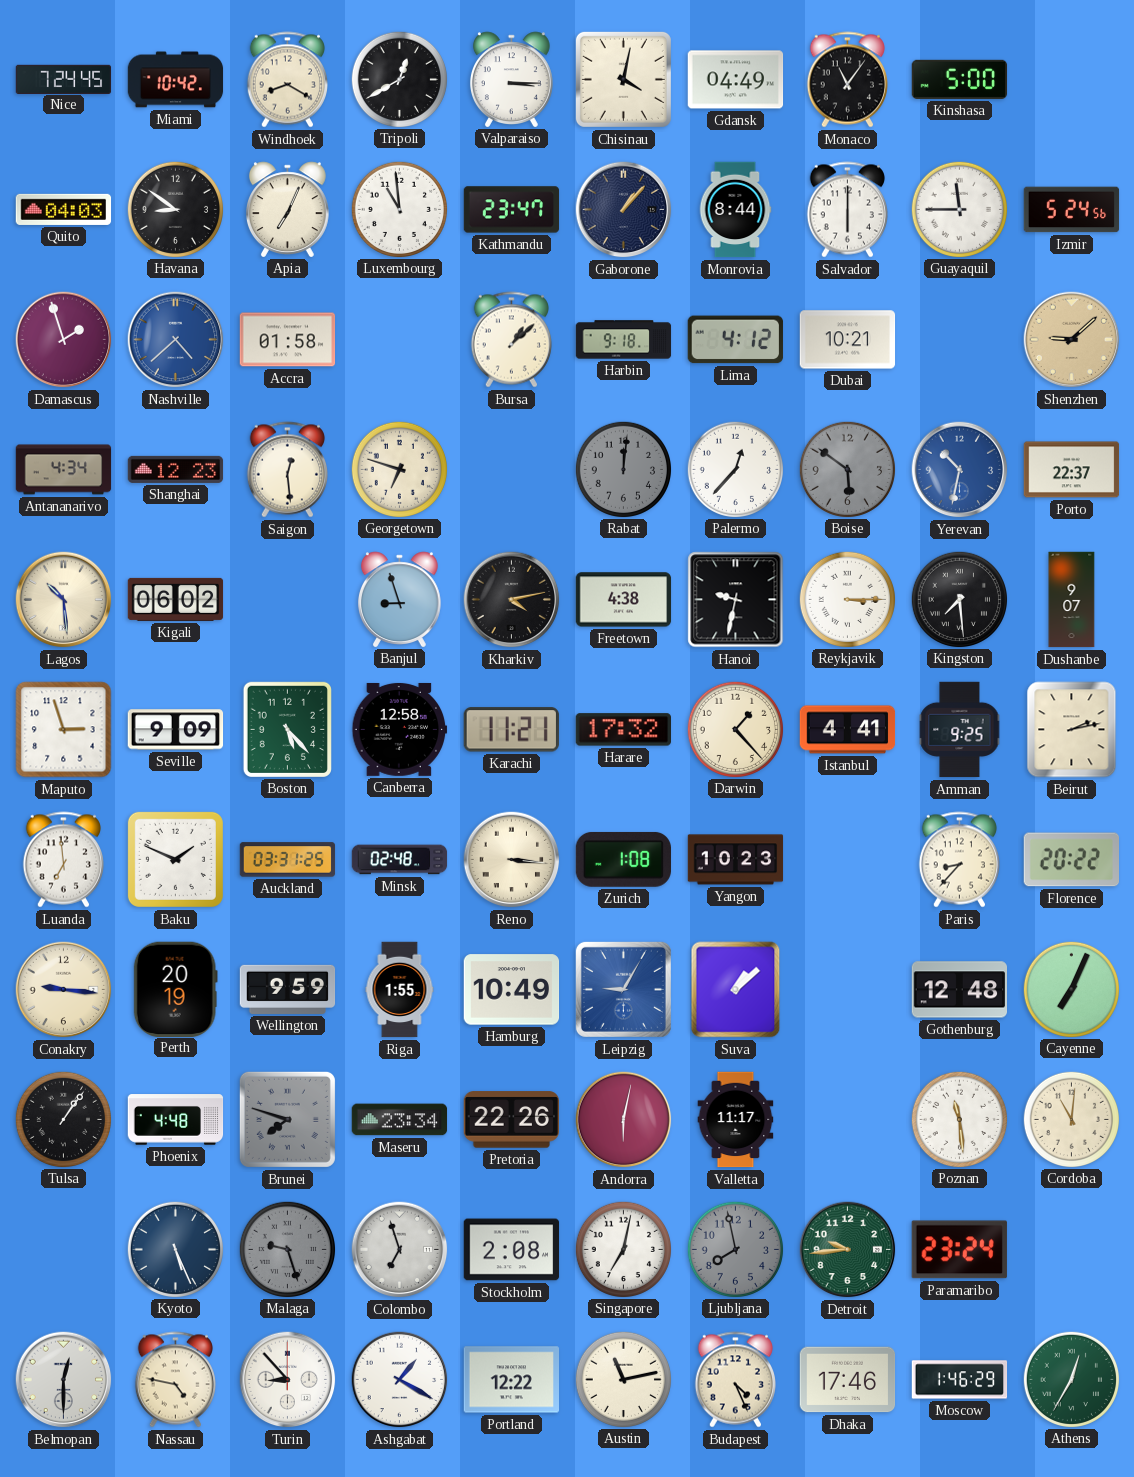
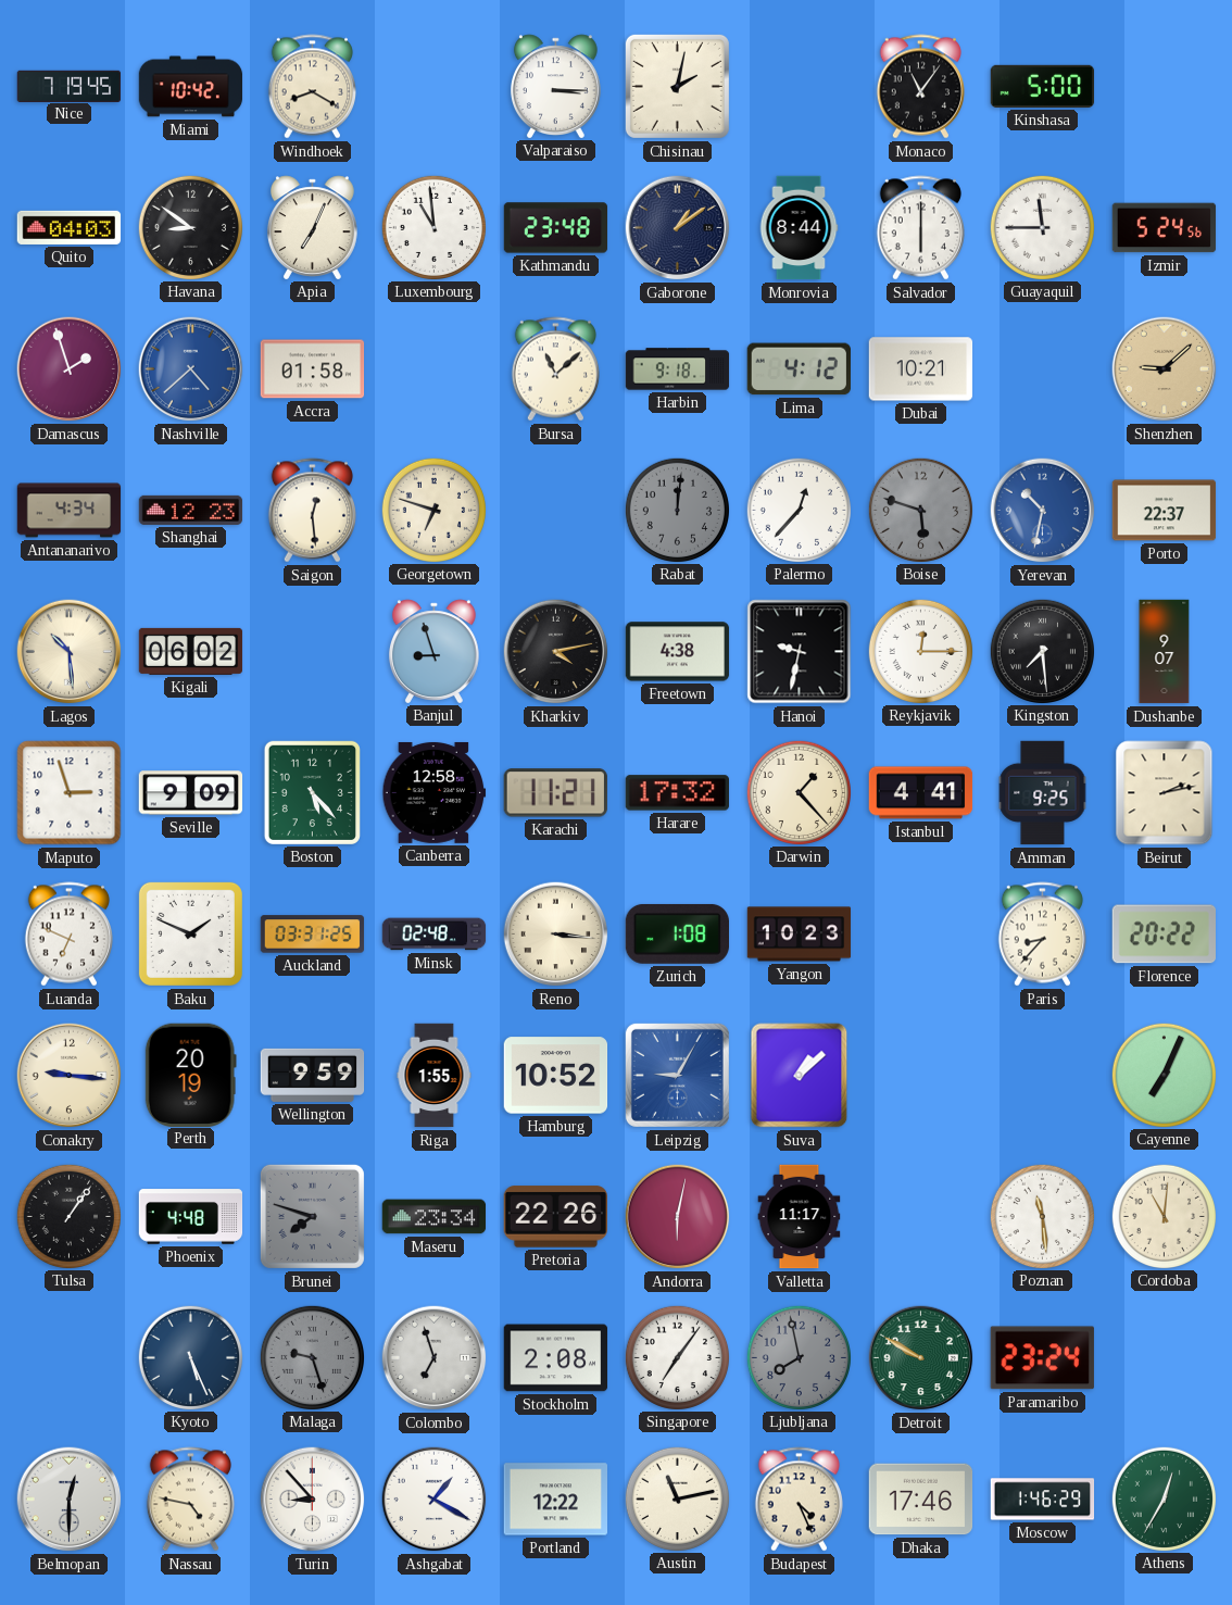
Nice: 7:24 -> 7:19
Tripoli: 12:40 -> none
Chisinau: 4:02 -> 2:02
Gdansk: 04:49 -> none
Kathmandu: 23:47 -> 23:48
Gaborone: 1:07 -> 1:09
Bursa: 1:08 -> 11:08
Boise: 5:51 -> 5:48
Reykjavik: 3:15 -> 12:15
Luanda: 6:59 -> 6:49
Hamburg: 10:49 -> 10:52
Gothenburg: 12:48 -> none
Singapore: 7:02 -> 7:06
Detroit: 9:44 -> 9:50
